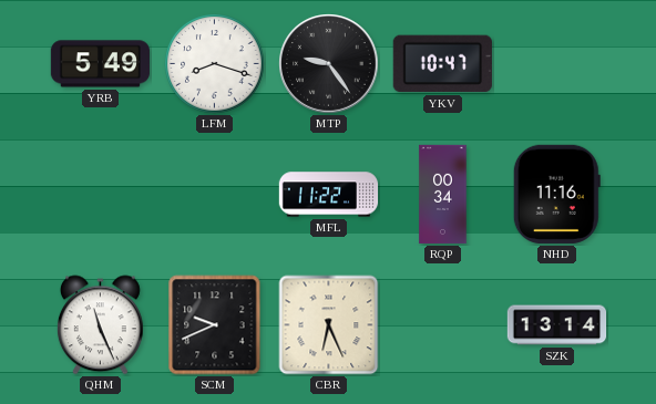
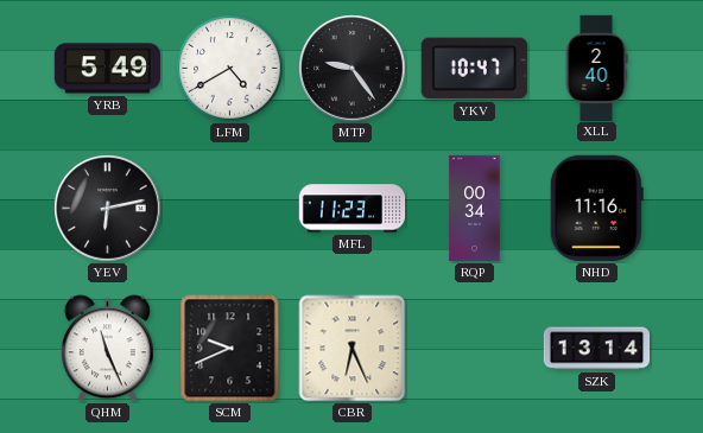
LFM: 8:18 -> 4:40
XLL: none -> 2:40
YEV: none -> 6:13
MFL: 11:22 -> 11:23
